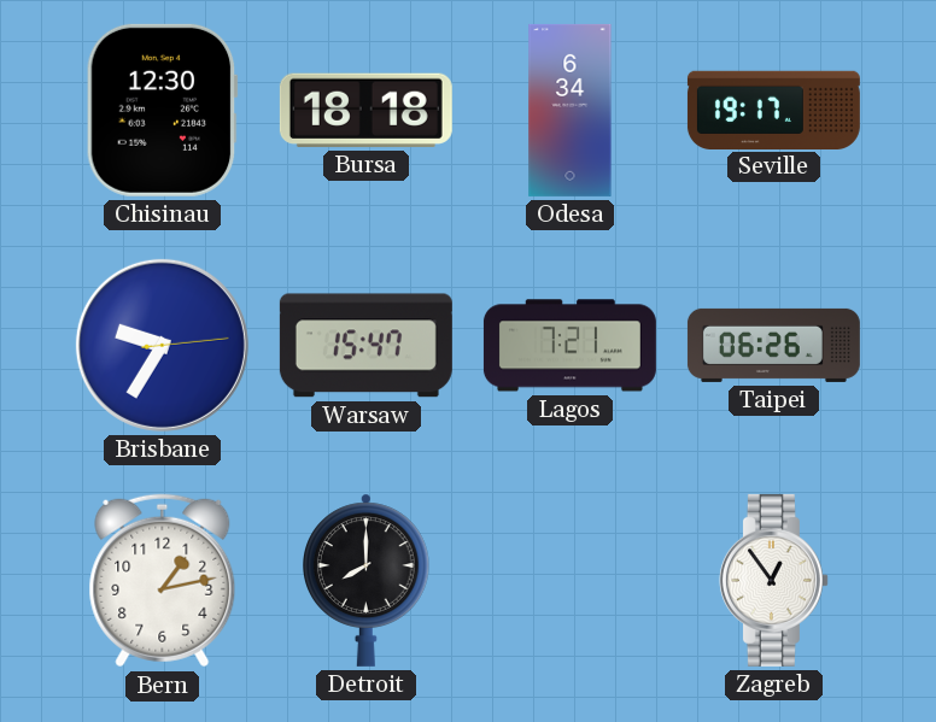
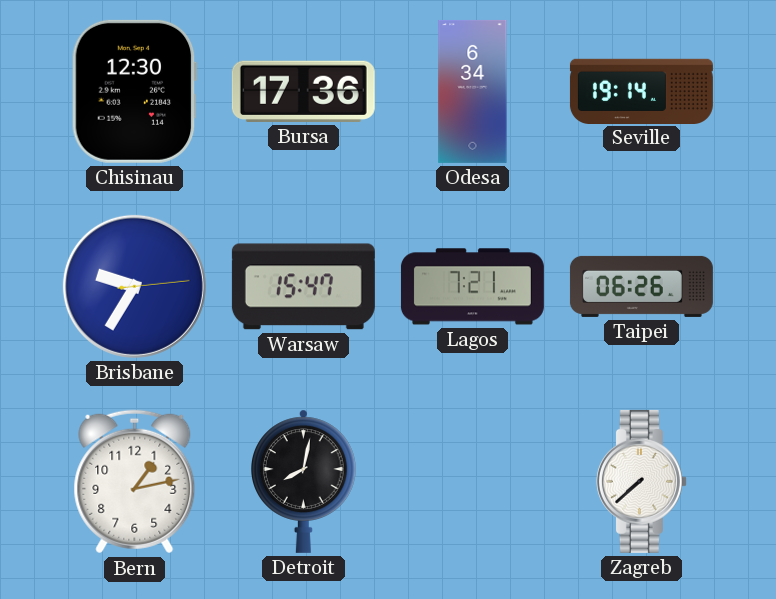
Bursa: 18:18 -> 17:36
Seville: 19:17 -> 19:14
Detroit: 8:00 -> 8:02
Zagreb: 12:54 -> 7:38
